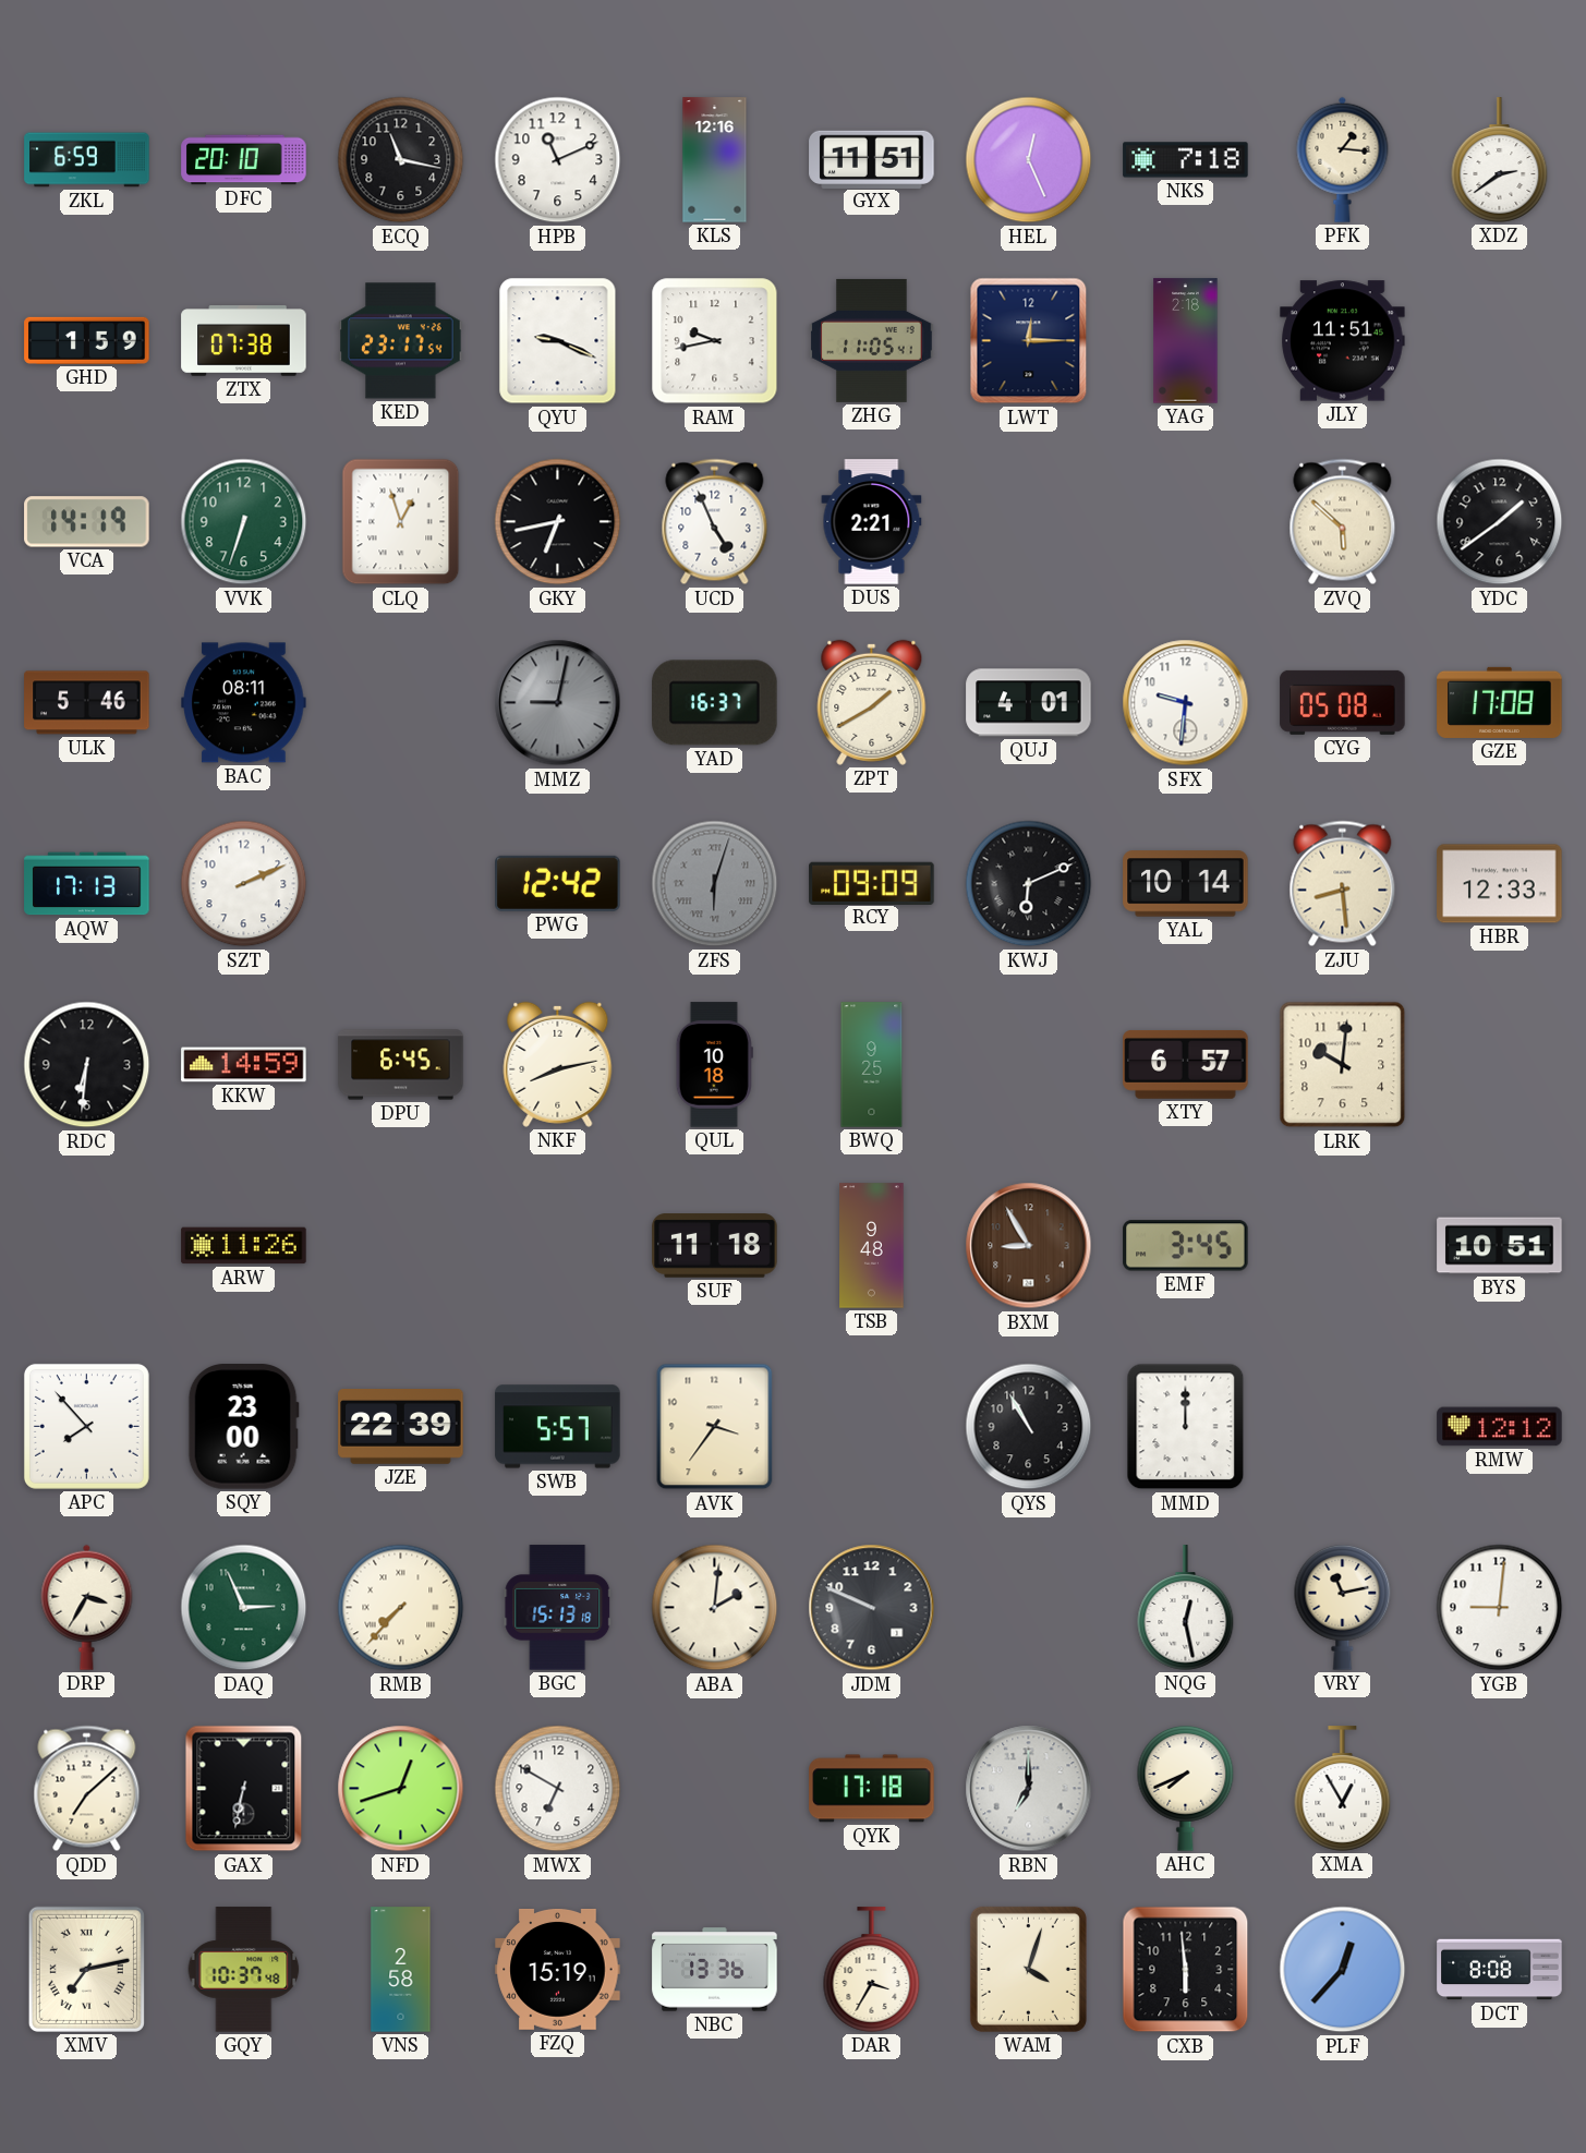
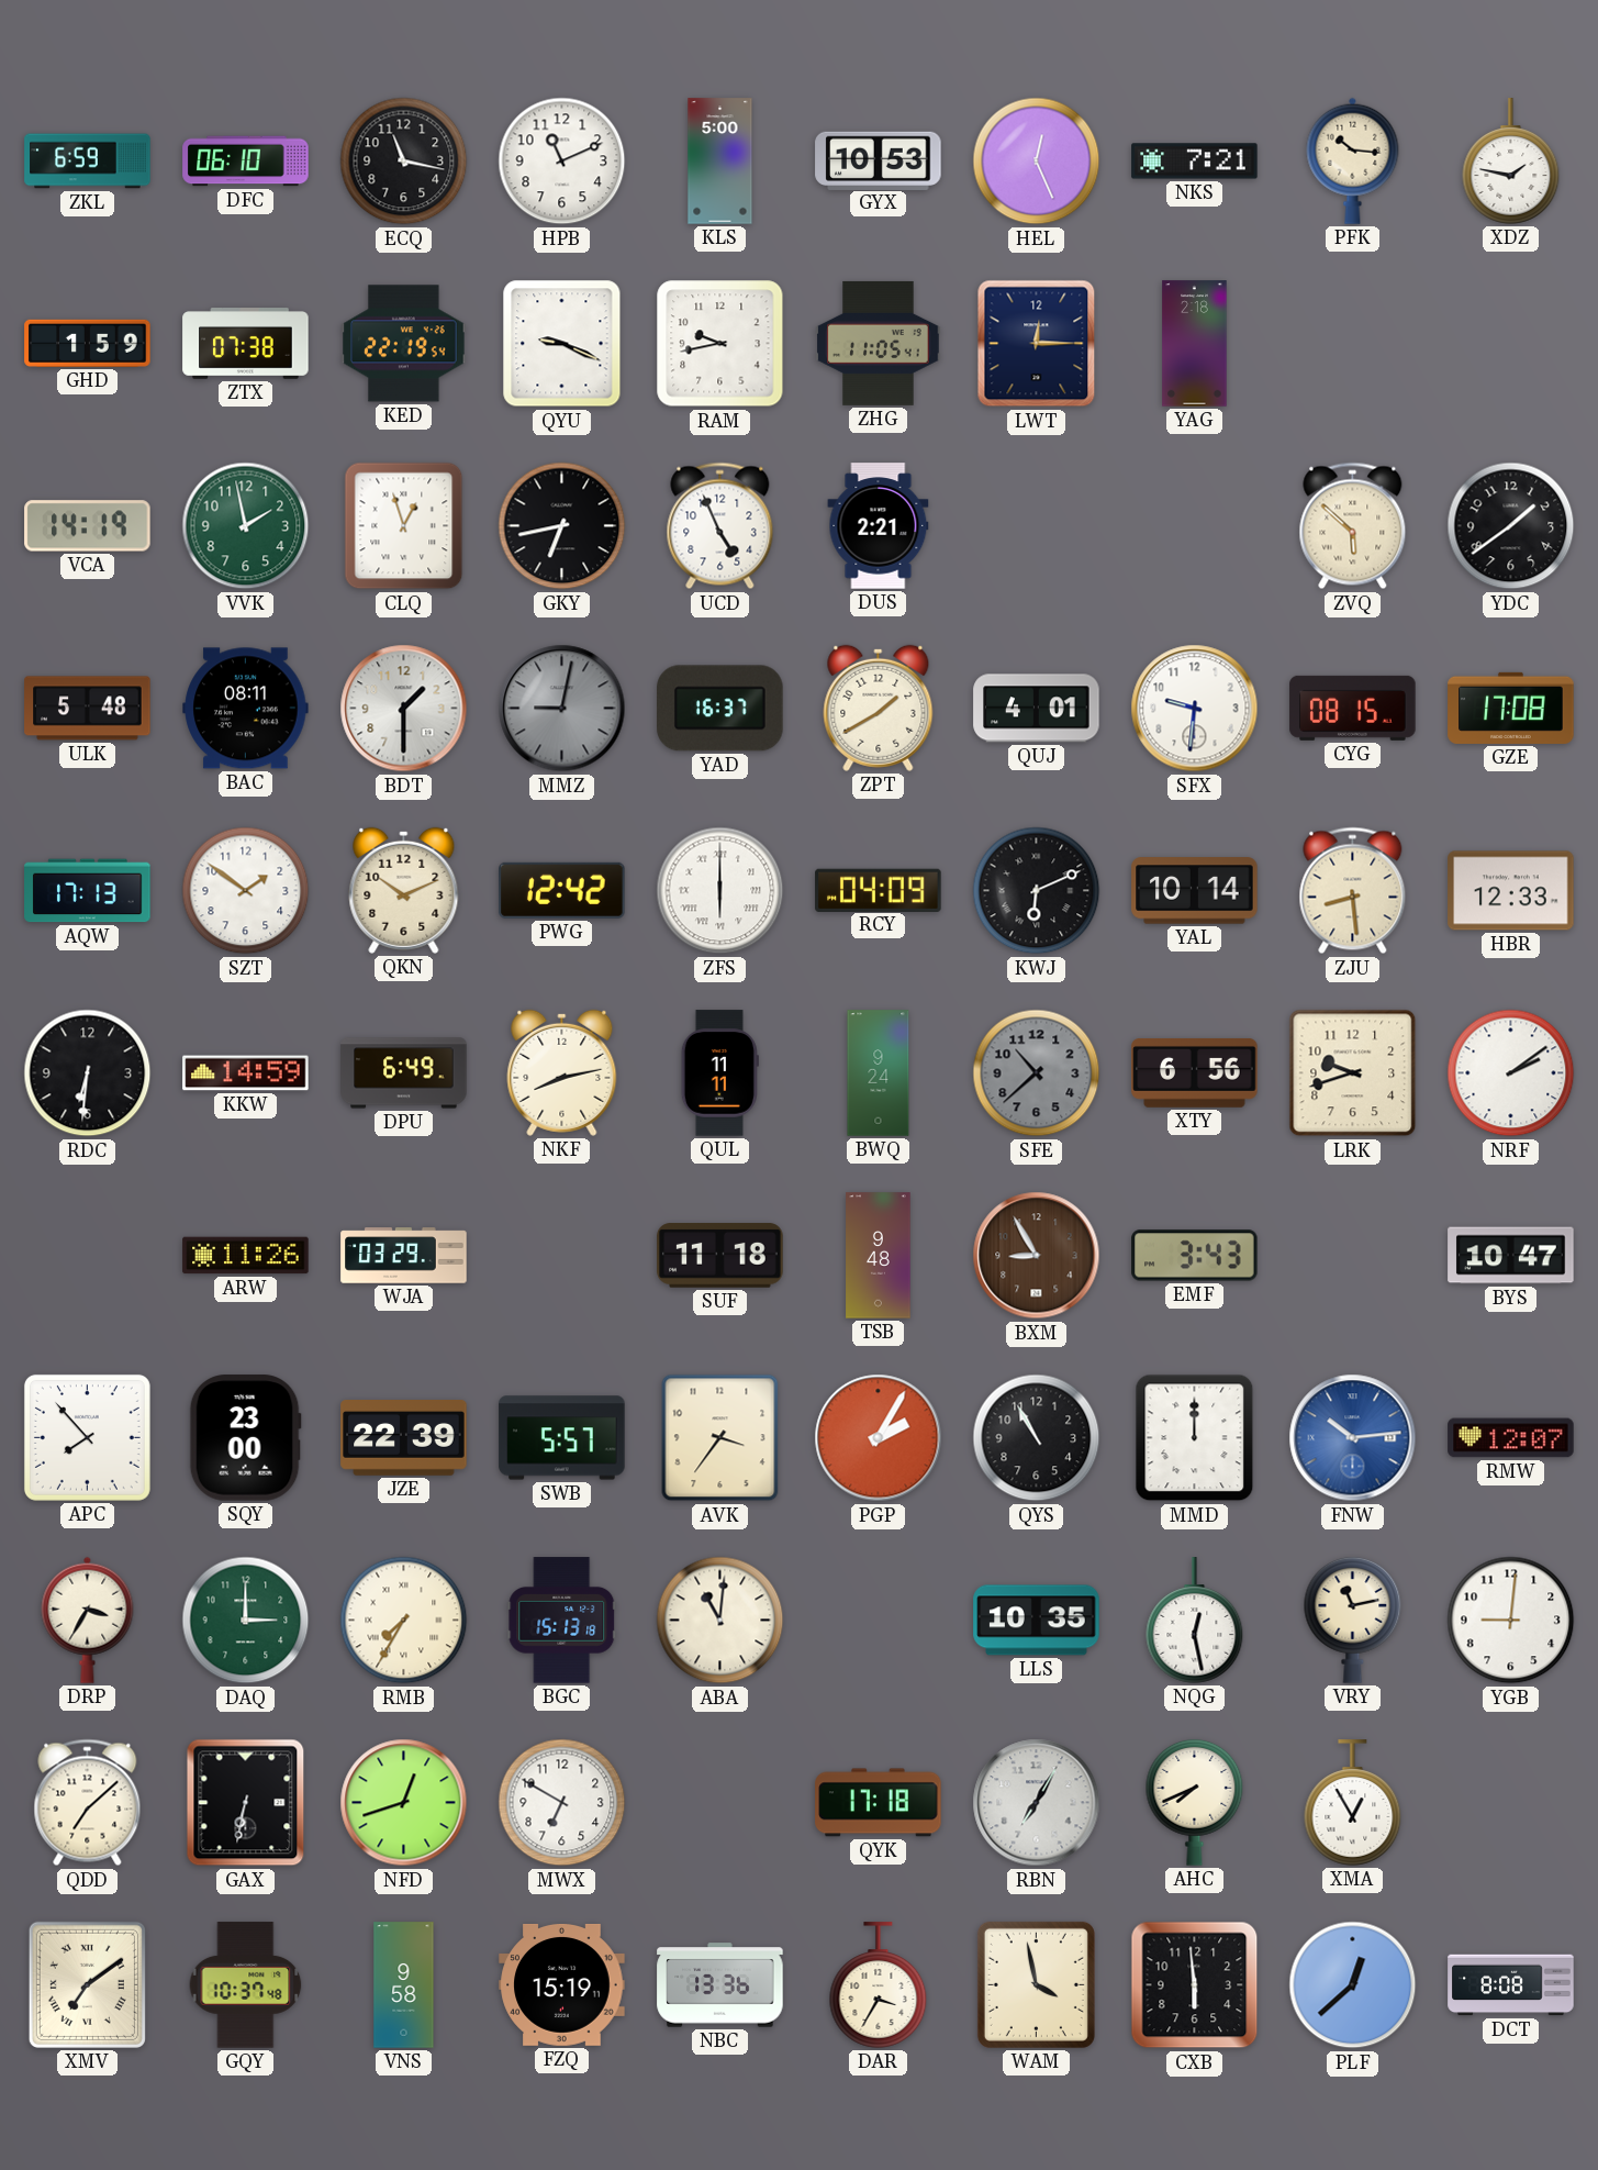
DFC: 20:10 -> 06:10
KLS: 12:16 -> 5:00
GYX: 11:51 -> 10:53
NKS: 7:18 -> 7:21
PFK: 1:16 -> 10:16
XDZ: 2:39 -> 1:47
KED: 23:17 -> 22:19
JLY: 11:51 -> none
VVK: 6:33 -> 1:58
ULK: 5:46 -> 5:48
BDT: none -> 1:30
CYG: 05:08 -> 08:15
SZT: 2:11 -> 1:51
QKN: none -> 10:11
ZFS: 6:03 -> 6:00
ZFS dial: grey -> white
RCY: 09:09 -> 04:09
DPU: 6:45 -> 6:49
QUL: 10:18 -> 11:11
BWQ: 9:25 -> 9:24
SFE: none -> 10:38
XTY: 6:57 -> 6:56
LRK: 10:01 -> 9:42
NRF: none -> 2:09
WJA: none -> 03:29
EMF: 3:45 -> 3:43
BYS: 10:51 -> 10:47
PGP: none -> 2:05
FNW: none -> 10:14
RMW: 12:12 -> 12:07
DAQ: 2:56 -> 3:00
RMB: 7:37 -> 7:35
ABA: 2:01 -> 11:01
JDM: 9:49 -> none
LLS: none -> 10:35
RBN: 7:00 -> 7:05
XMV: 7:13 -> 7:09
VNS: 2:58 -> 9:58
WAM: 4:03 -> 3:58
PLF: 12:37 -> 12:38
